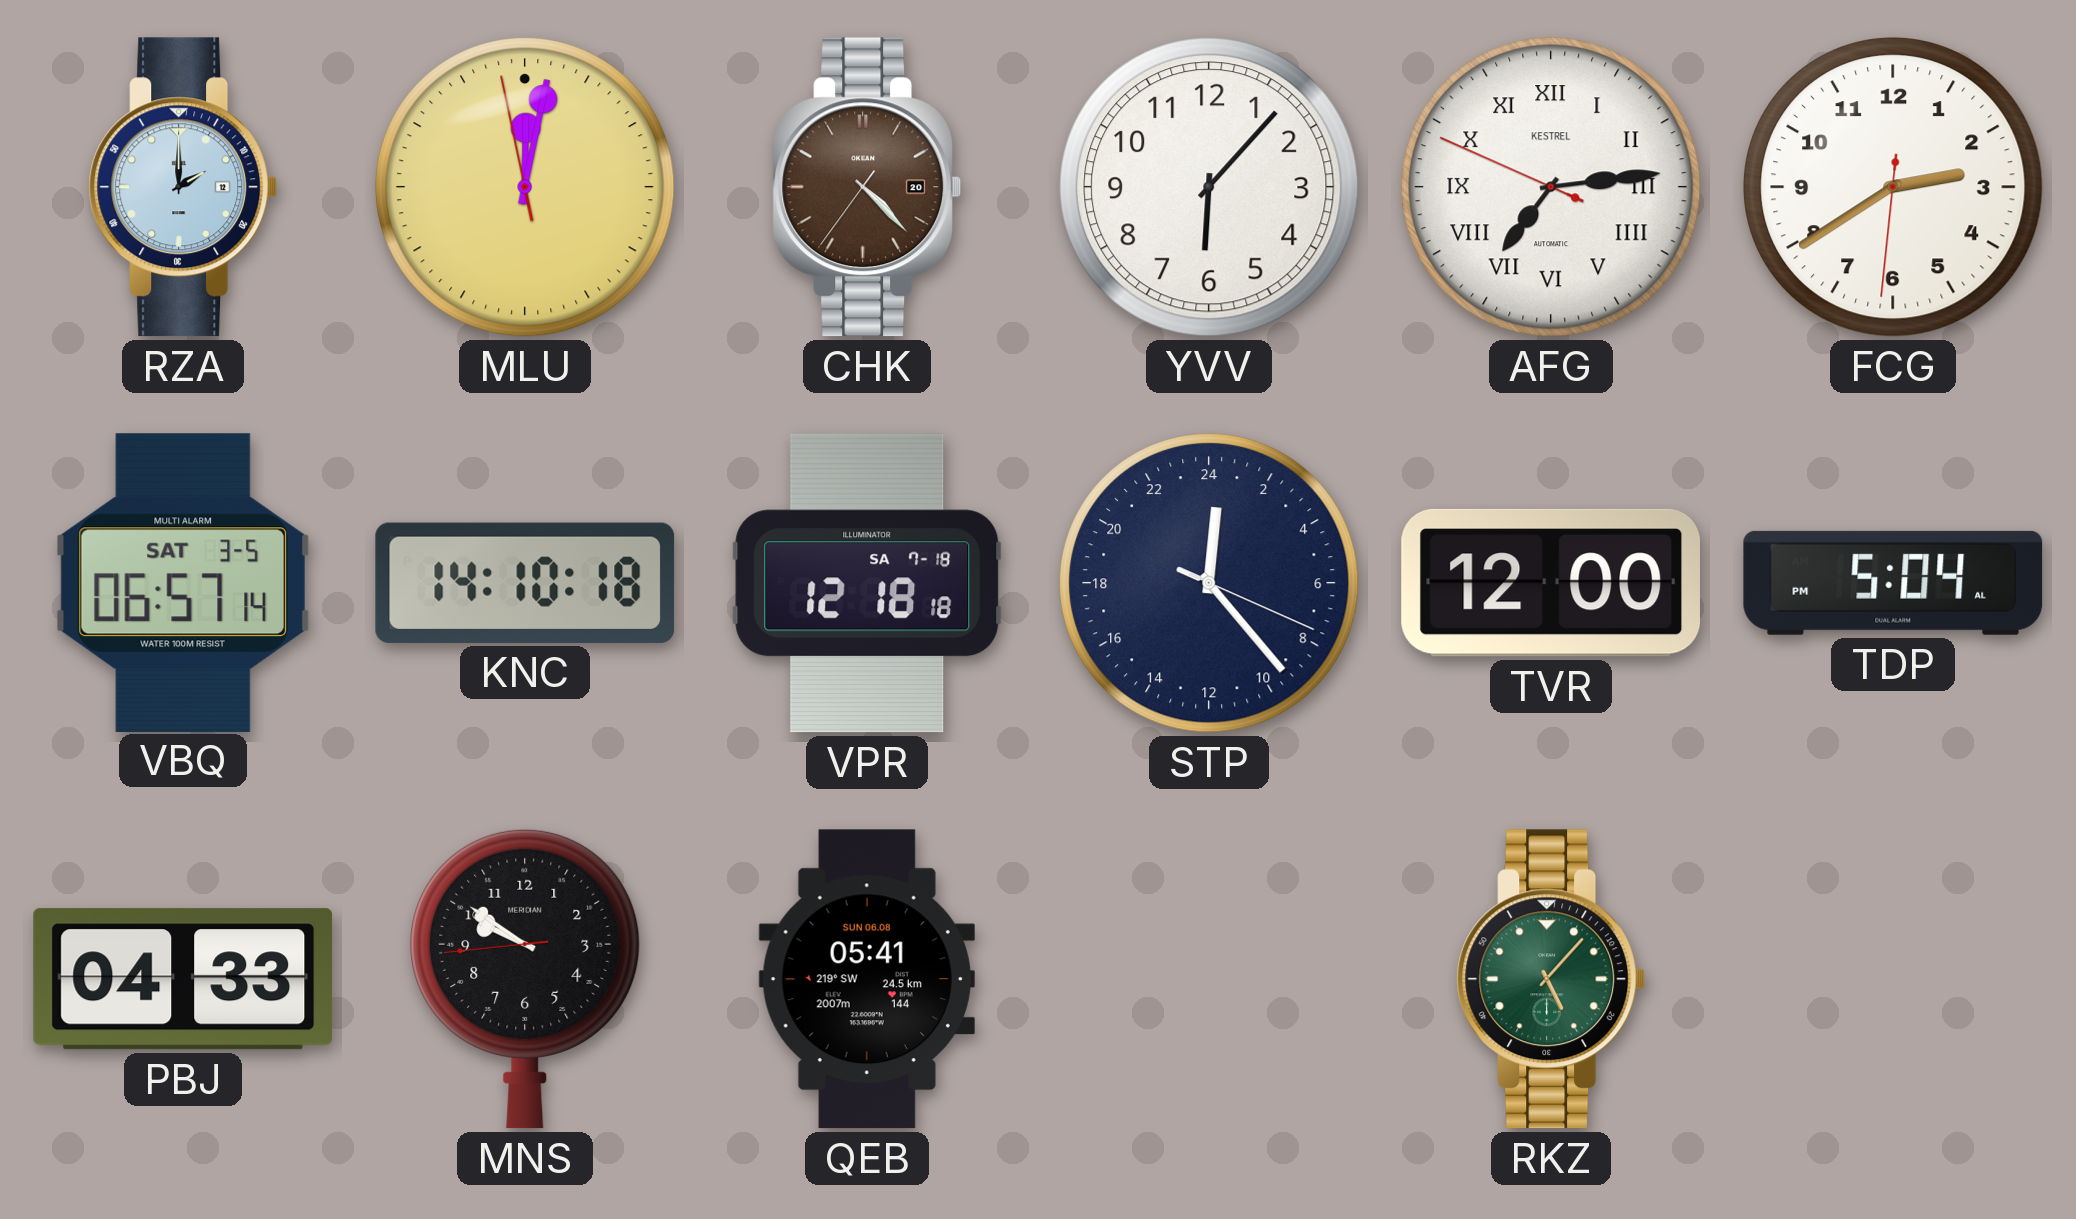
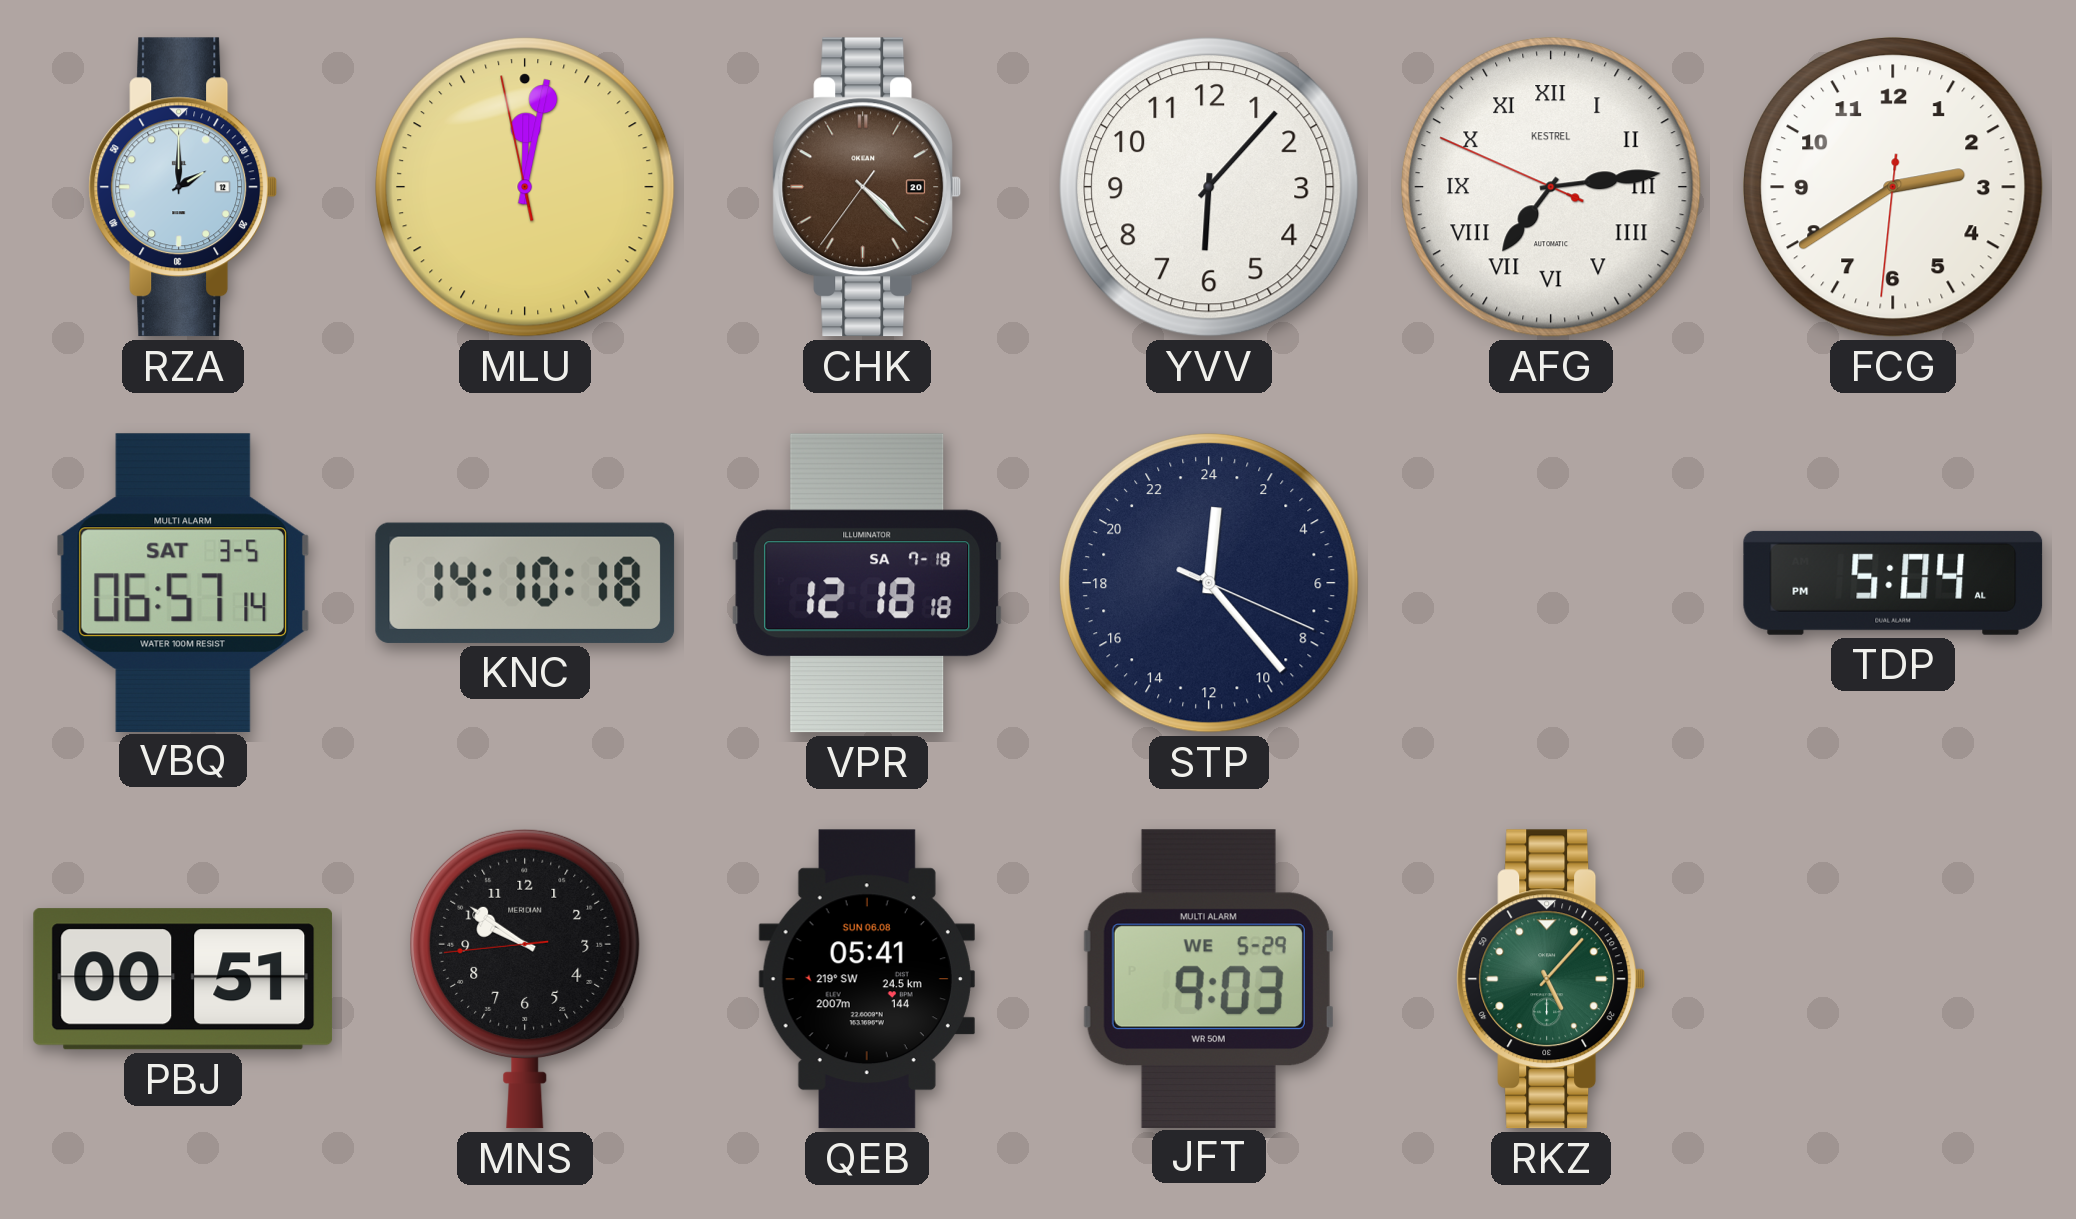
TVR: 12:00 -> none
PBJ: 04:33 -> 00:51
JFT: none -> 9:03
